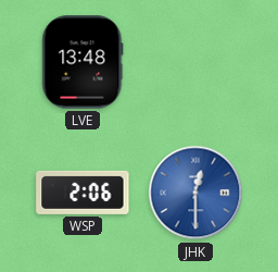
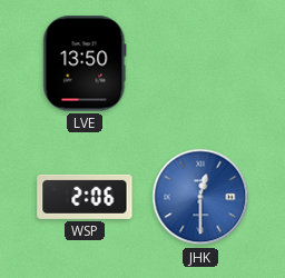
LVE: 13:48 -> 13:50
